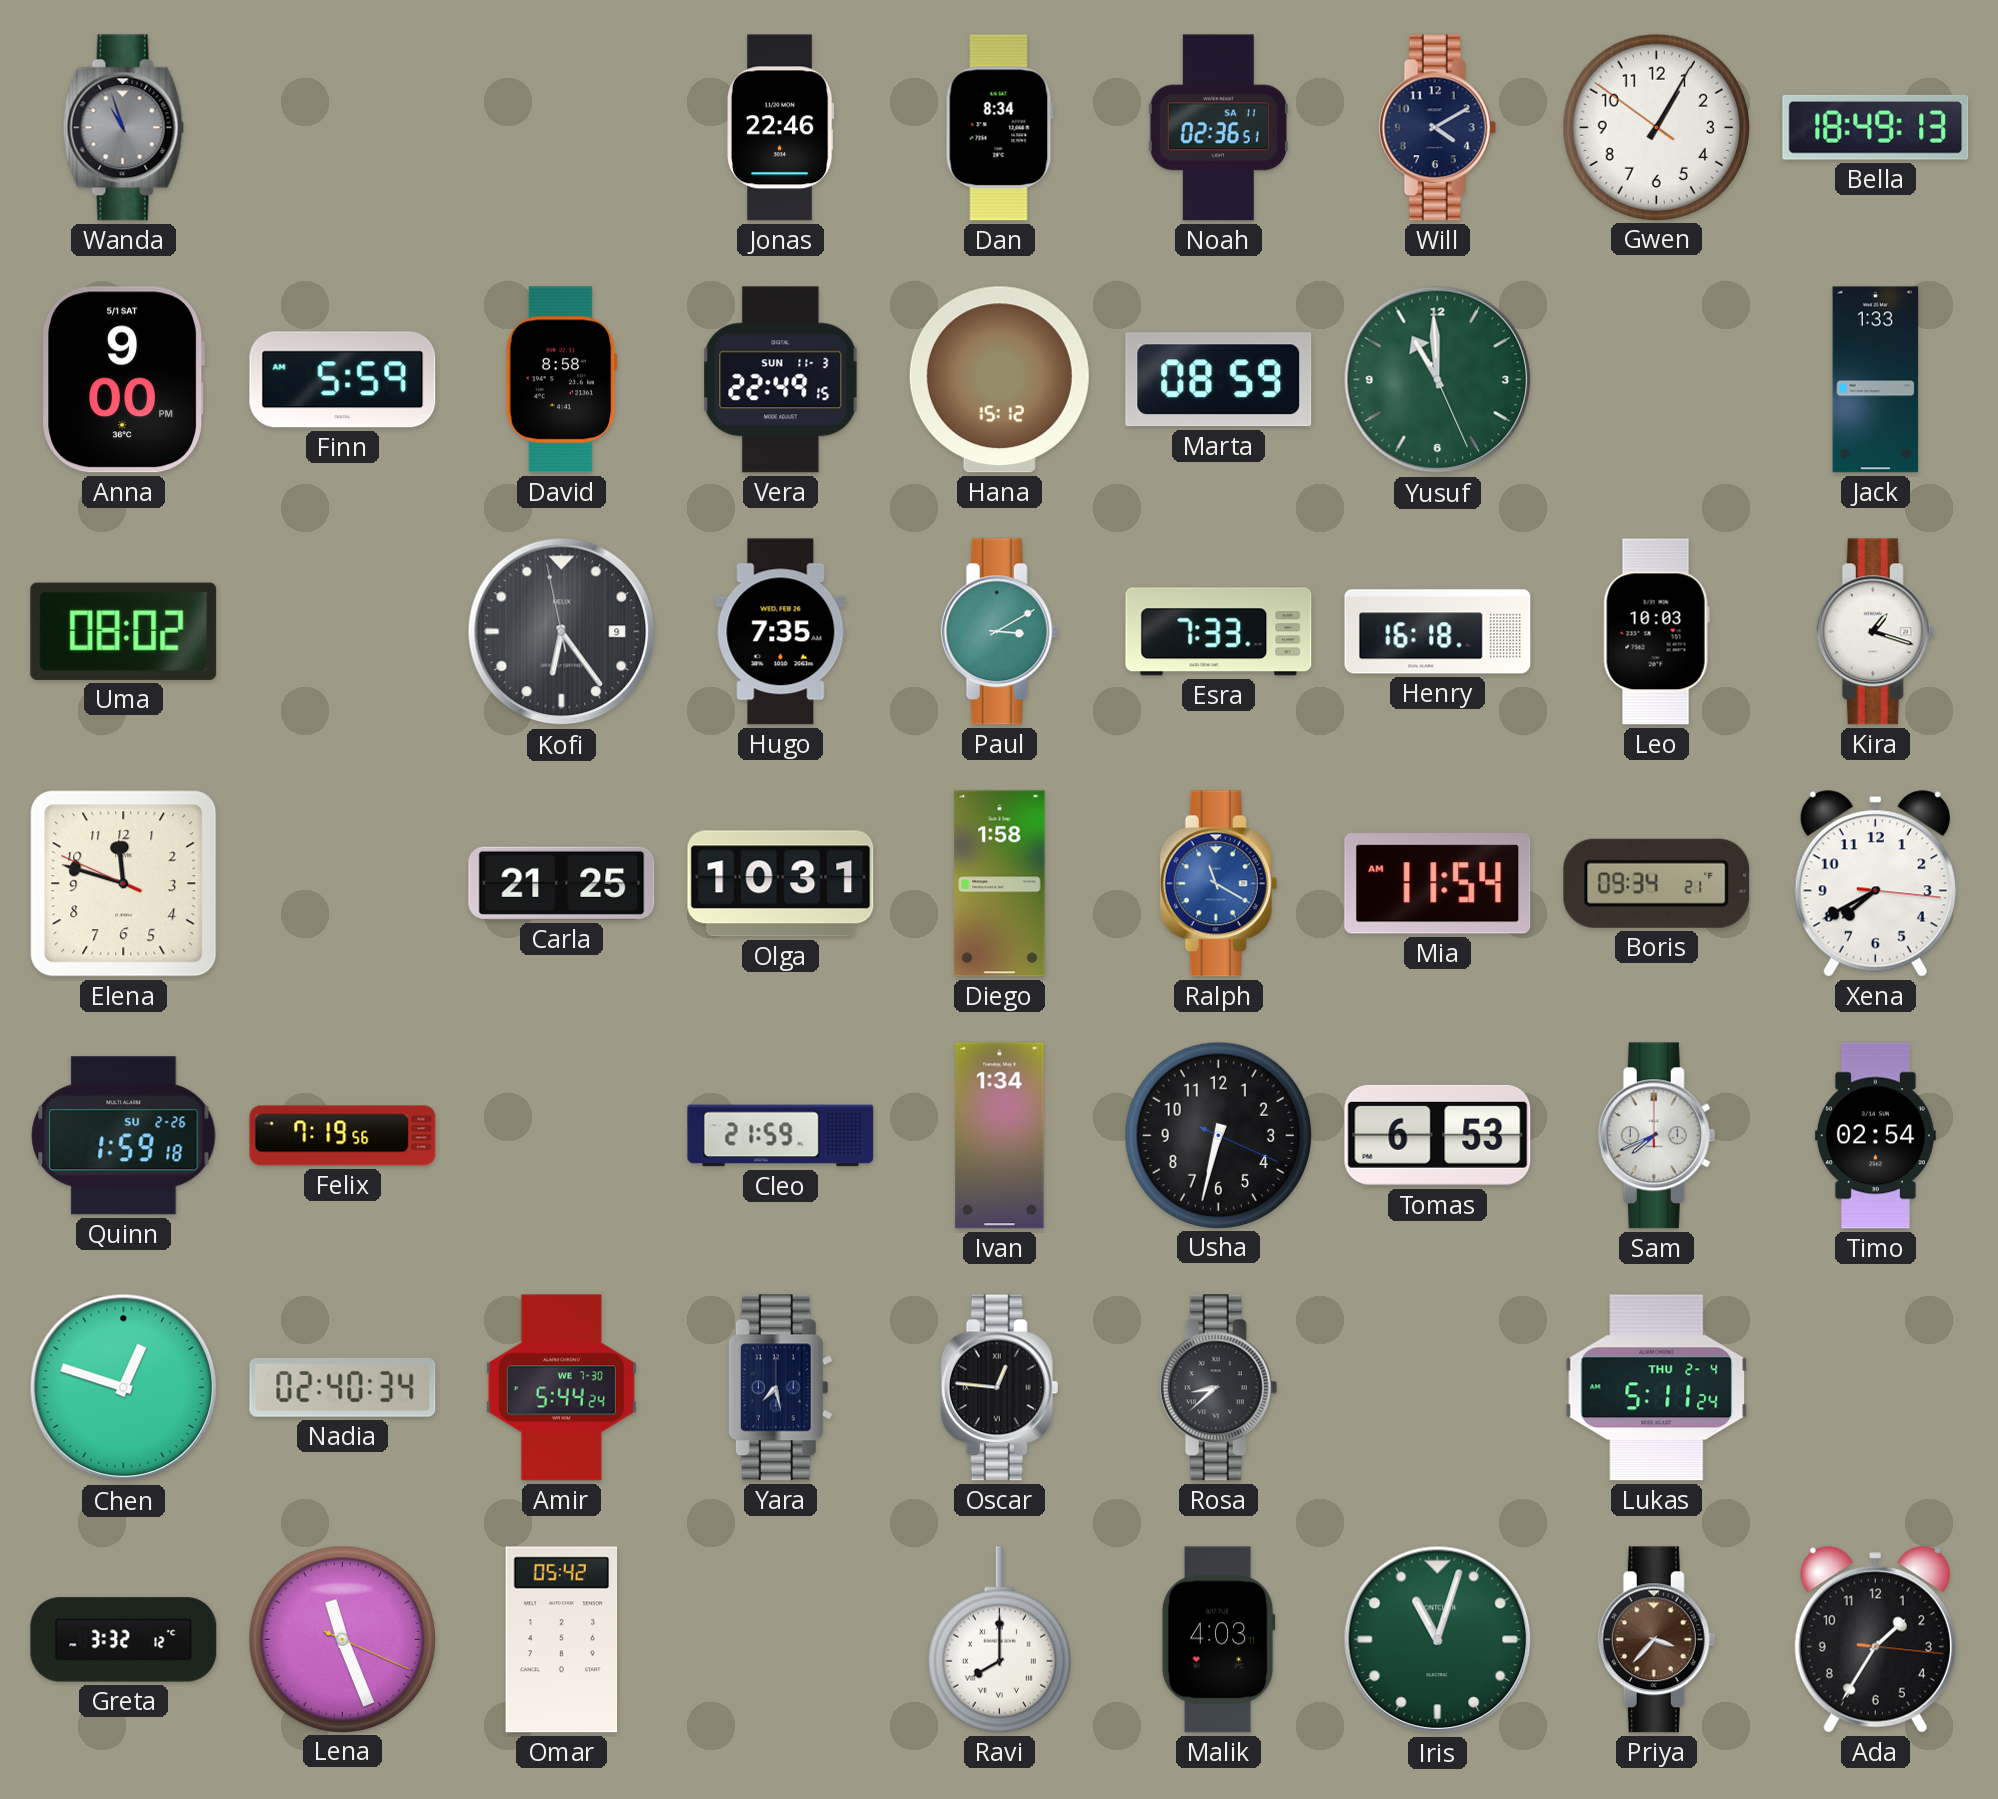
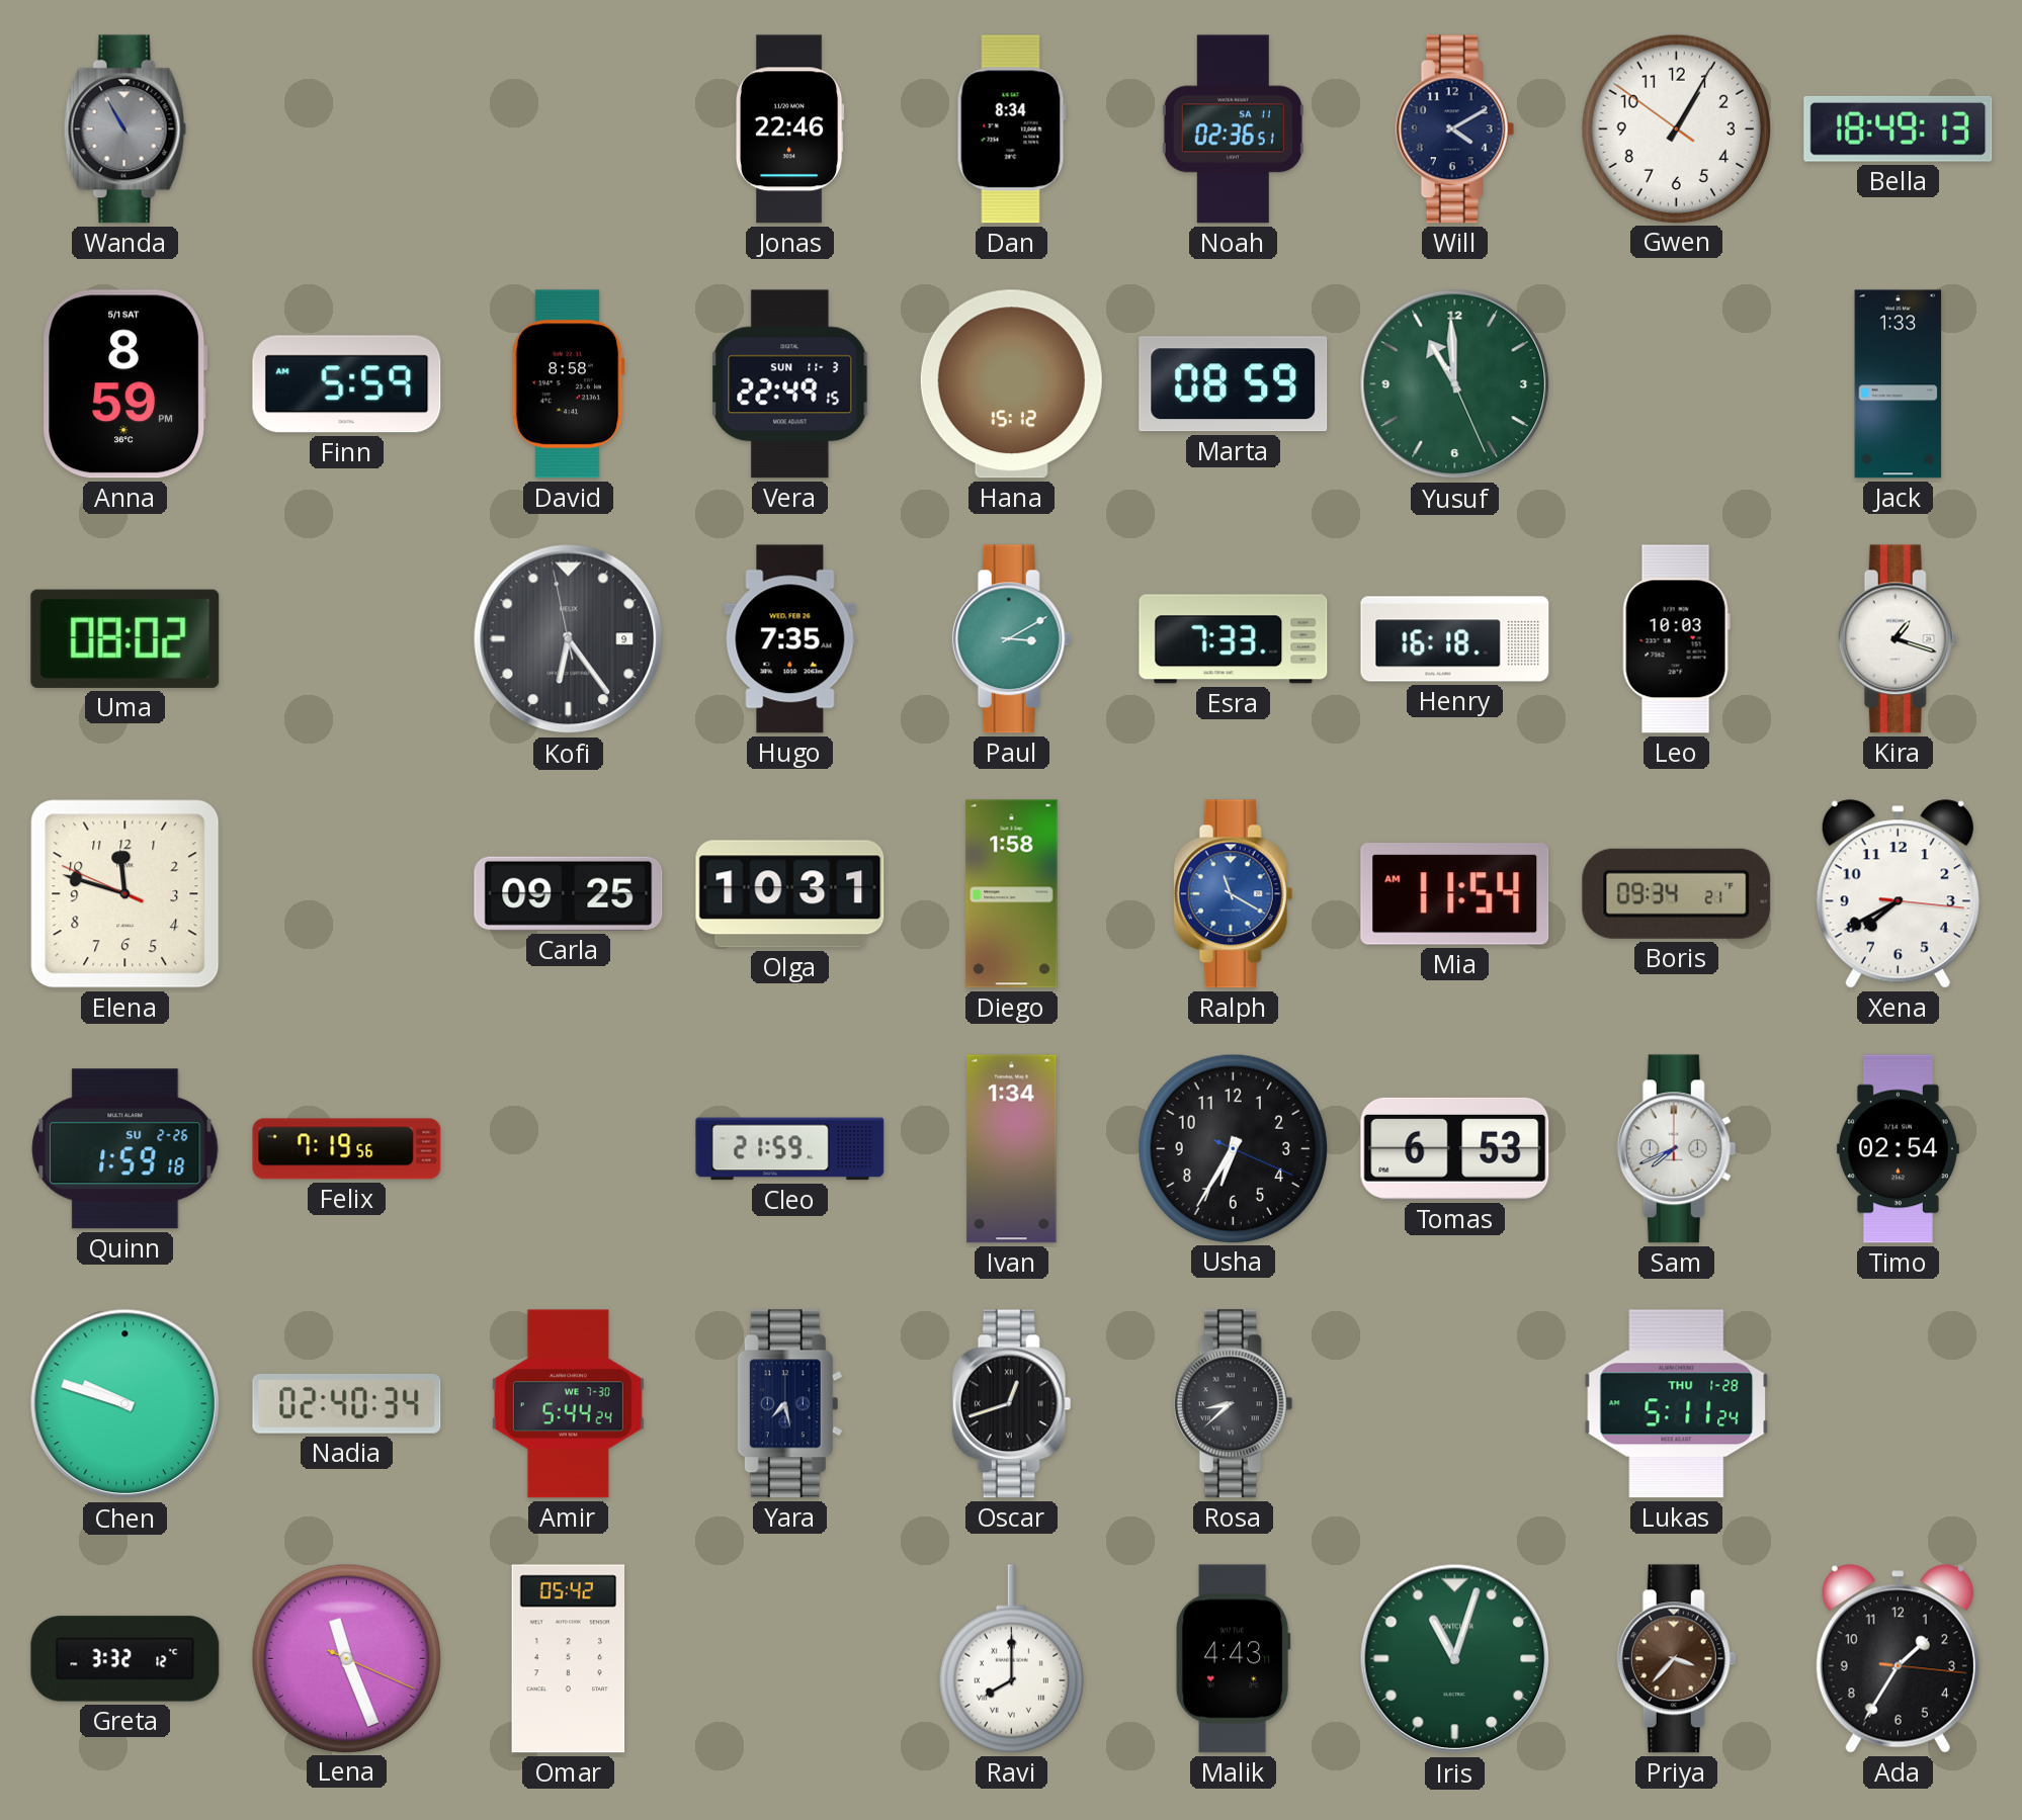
Wanda: 10:57 -> 10:55
Anna: 9:00 -> 8:59
Carla: 21:25 -> 09:25
Usha: 6:32 -> 6:35
Chen: 12:48 -> 9:48
Oscar: 12:46 -> 12:42
Lukas date: THU 2-4 -> THU 1-28
Malik: 4:03 -> 4:43
